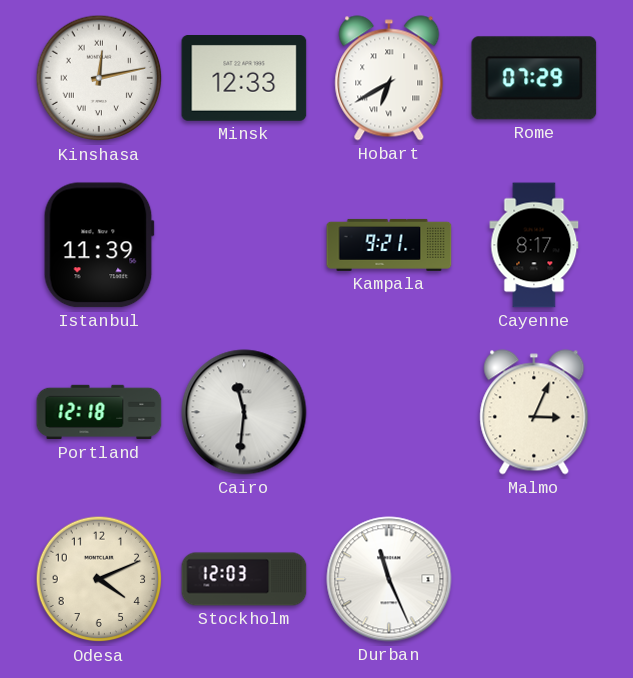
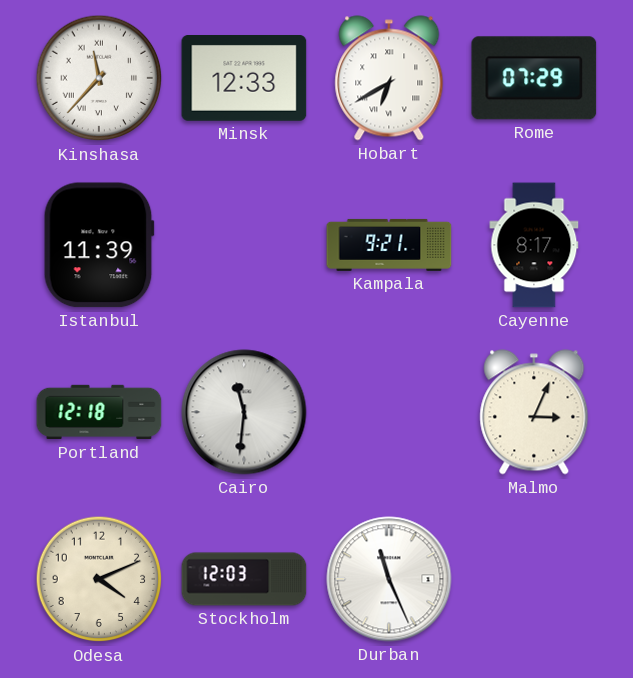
Kinshasa: 12:13 -> 11:37
